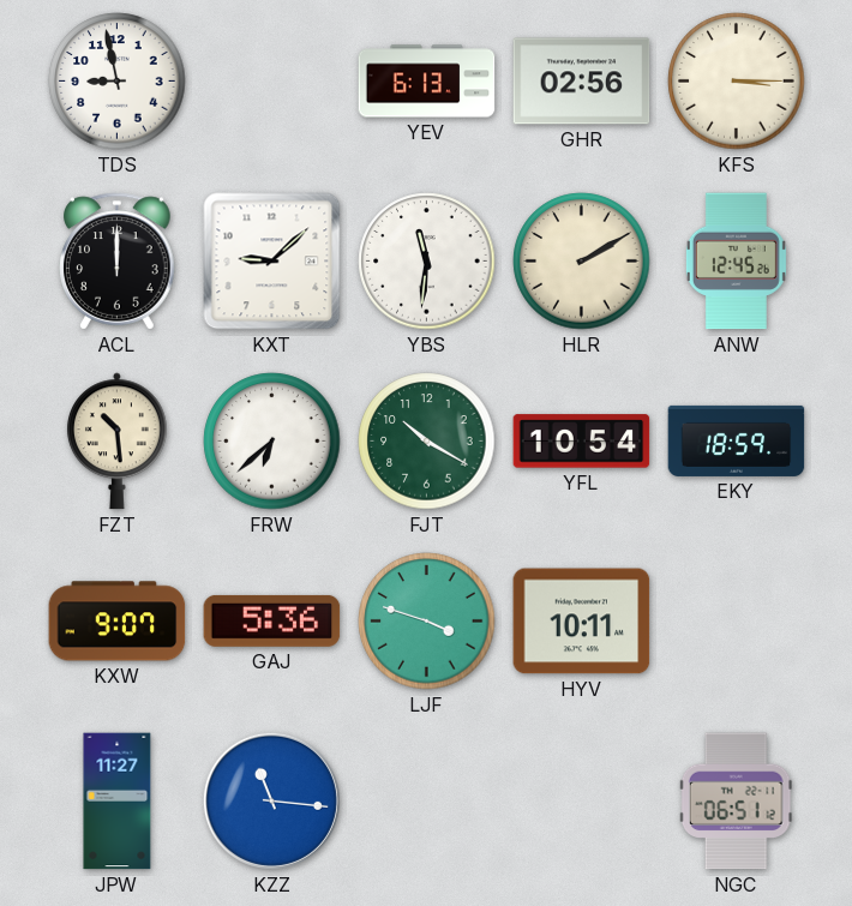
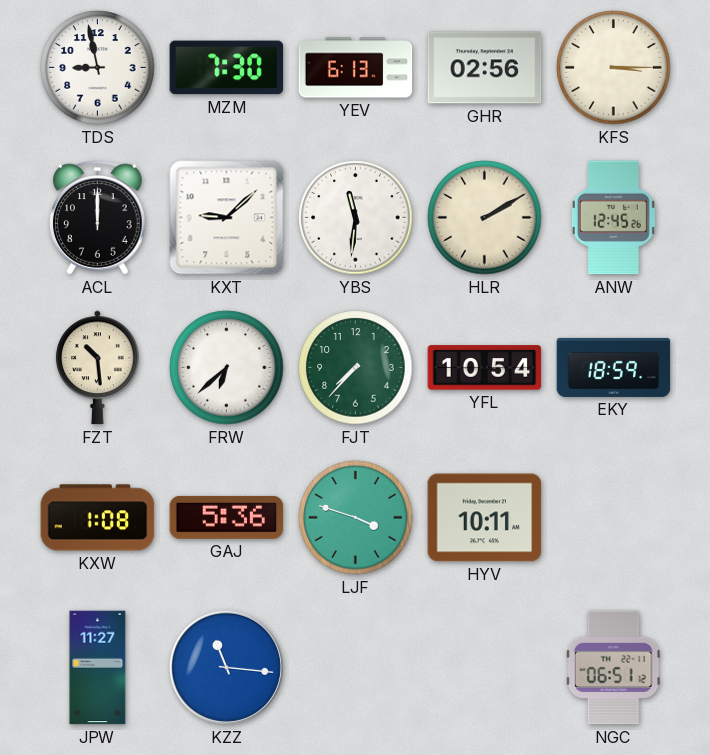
MZM: none -> 7:30
FJT: 10:20 -> 7:37
KXW: 9:07 -> 1:08
